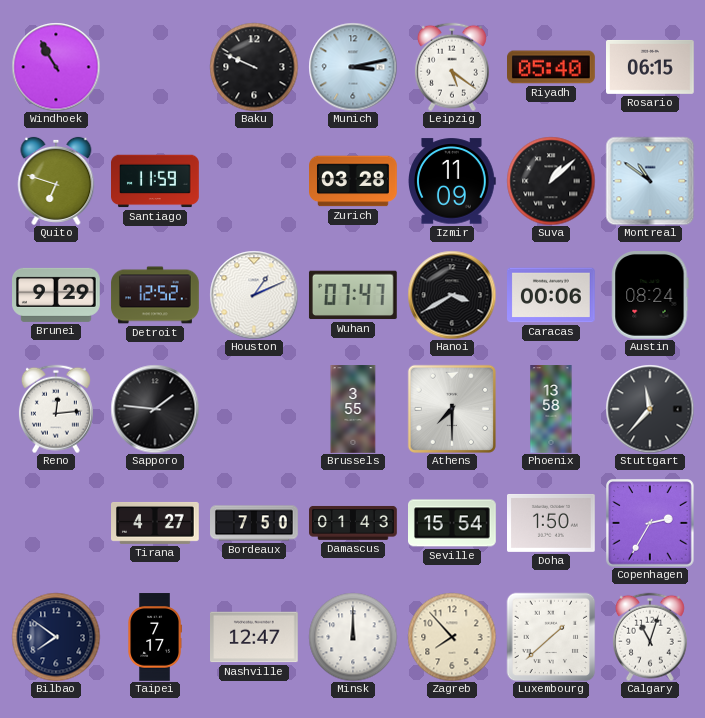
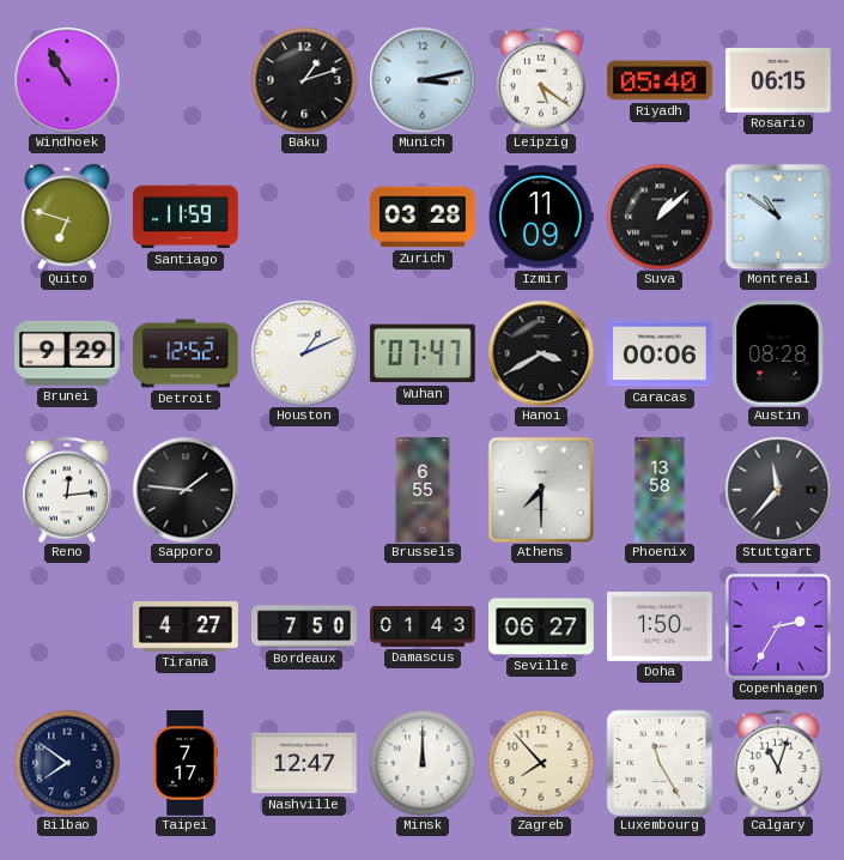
Baku: 9:49 -> 1:12
Austin: 08:24 -> 08:28
Brussels: 3:55 -> 6:55
Seville: 15:54 -> 06:27
Luxembourg: 1:38 -> 11:25
